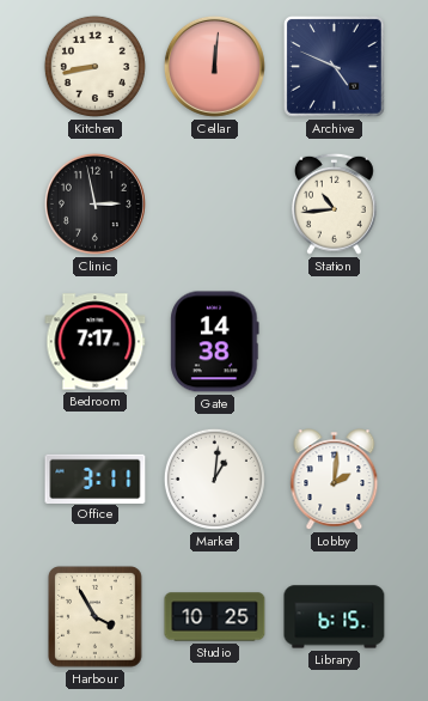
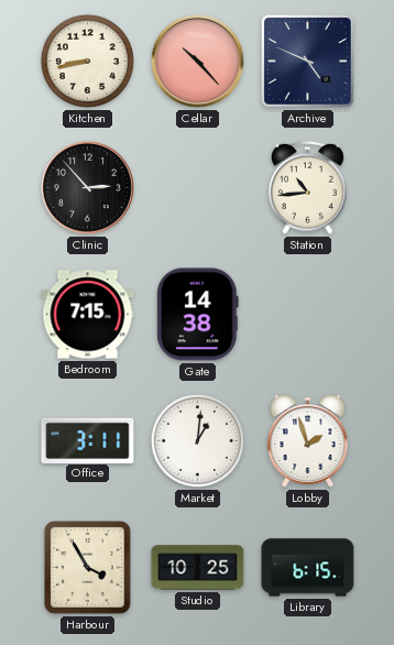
Cellar: 12:01 -> 10:23
Clinic: 2:58 -> 2:53
Bedroom: 7:17 -> 7:15
Lobby: 2:01 -> 1:57
